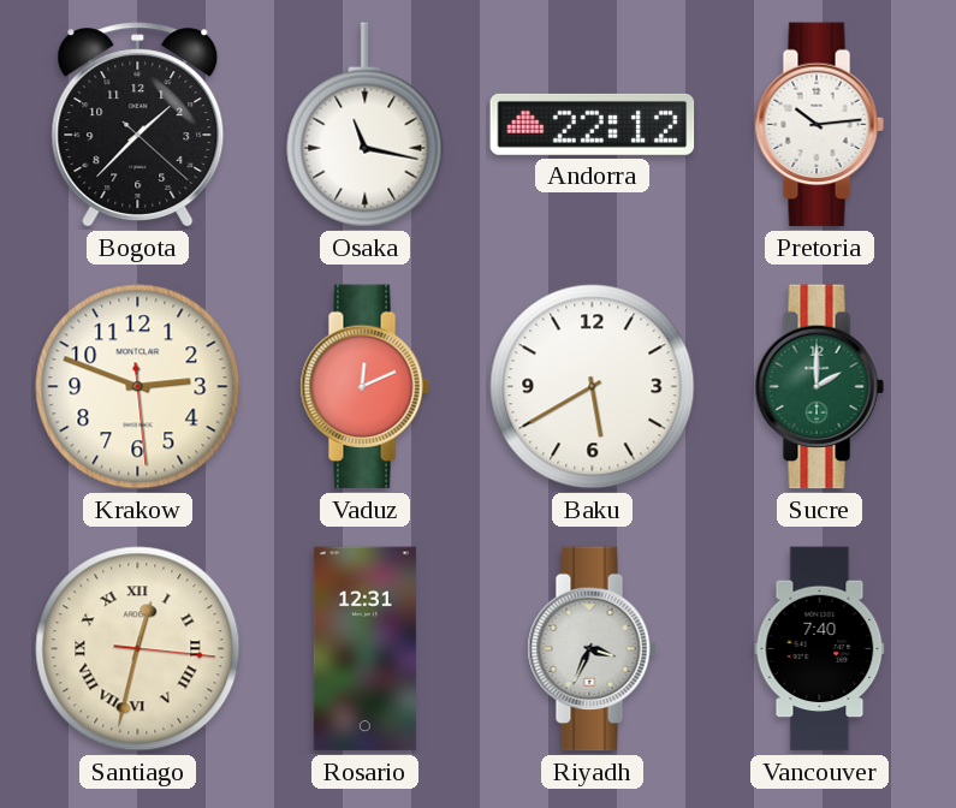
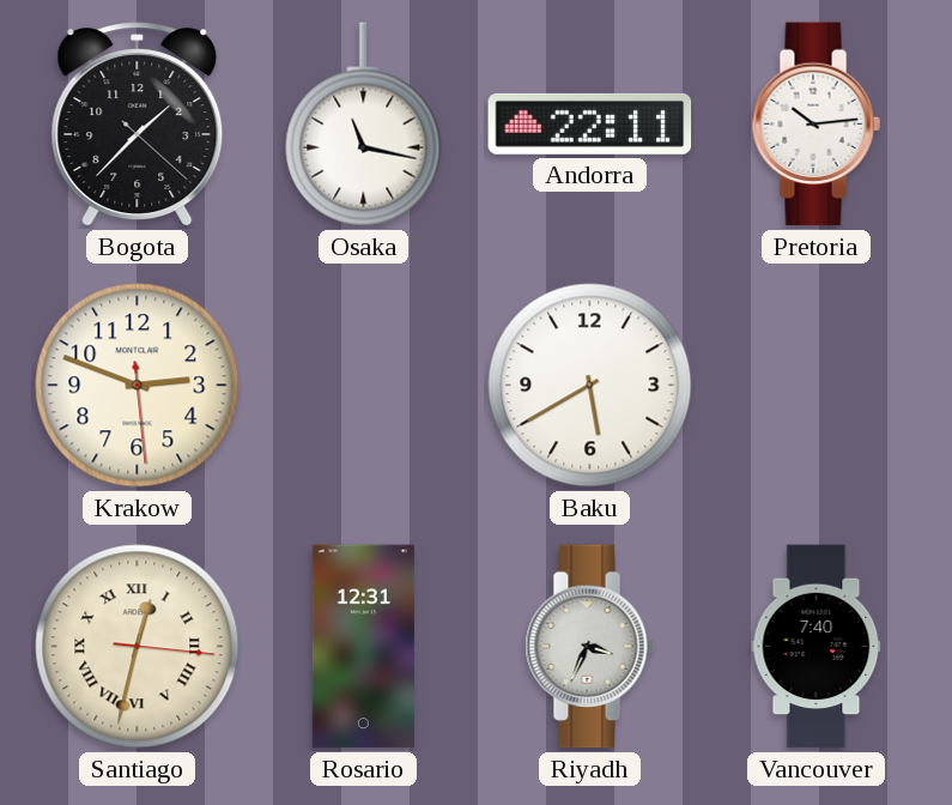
Andorra: 22:12 -> 22:11
Vaduz: 12:11 -> none
Sucre: 2:00 -> none
